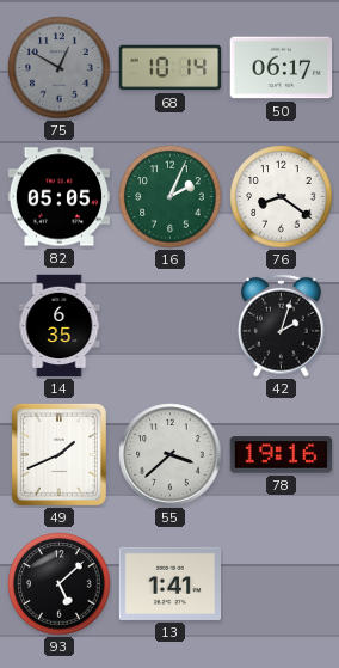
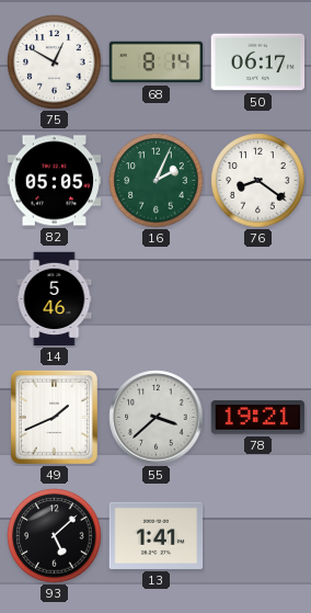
75 dial: grey -> white
68: 10:14 -> 8:14
14: 6:35 -> 5:46
42: 2:03 -> none
78: 19:16 -> 19:21
